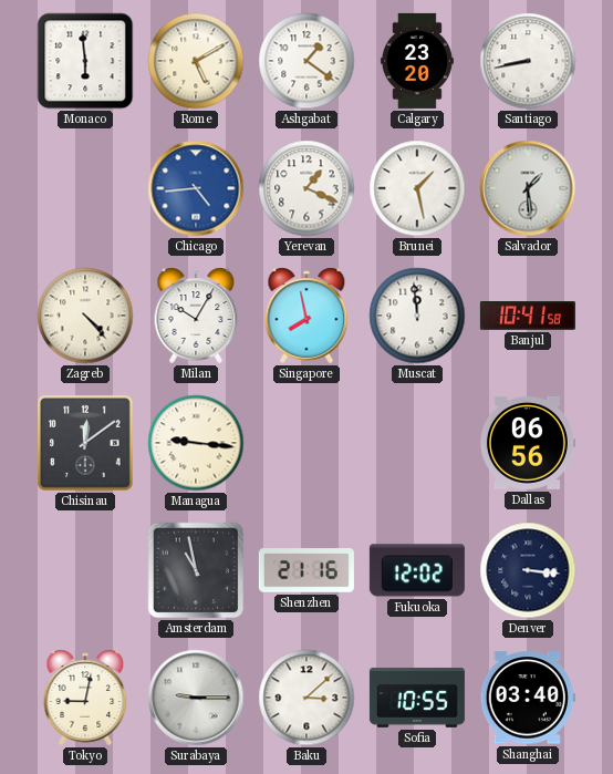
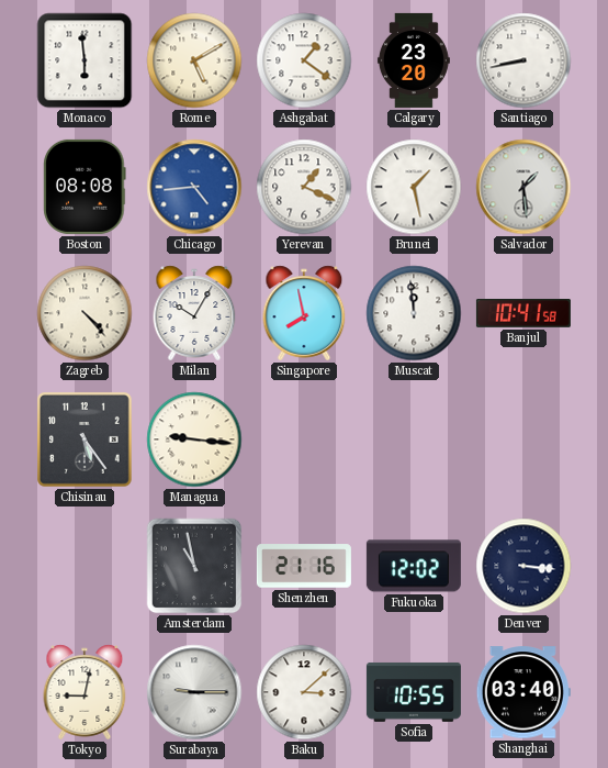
Boston: none -> 08:08
Chisinau: 12:09 -> 5:24
Dallas: 06:56 -> none
